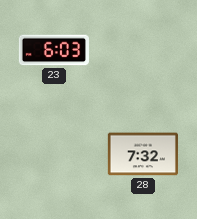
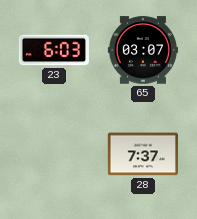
65: none -> 03:07
28: 7:32 -> 7:37
